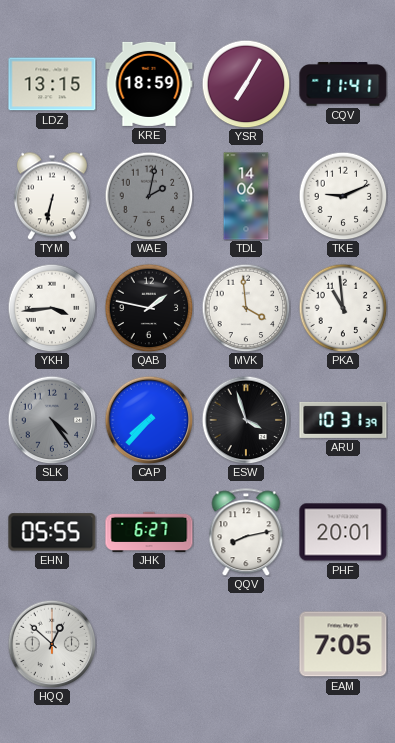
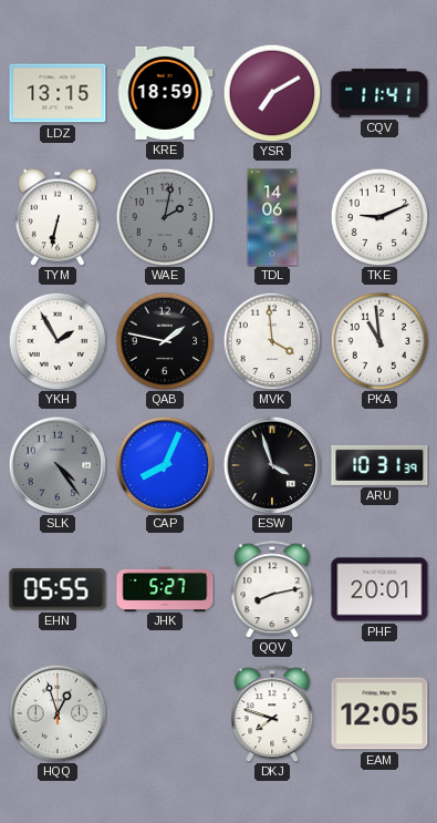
YSR: 7:05 -> 7:10
YKH: 3:44 -> 1:55
CAP: 7:37 -> 8:04
JHK: 6:27 -> 5:27
HQQ: 12:52 -> 12:57
DKJ: none -> 7:48
EAM: 7:05 -> 12:05
